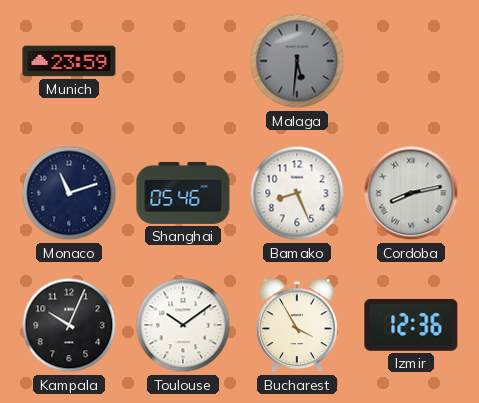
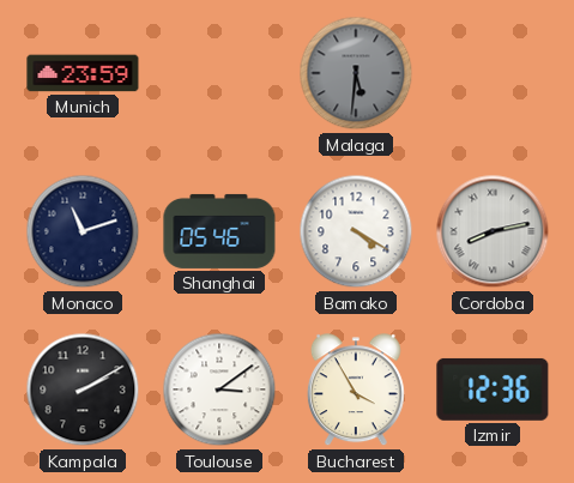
Bamako: 8:26 -> 4:20
Kampala: 10:04 -> 2:10
Toulouse: 10:09 -> 3:09
